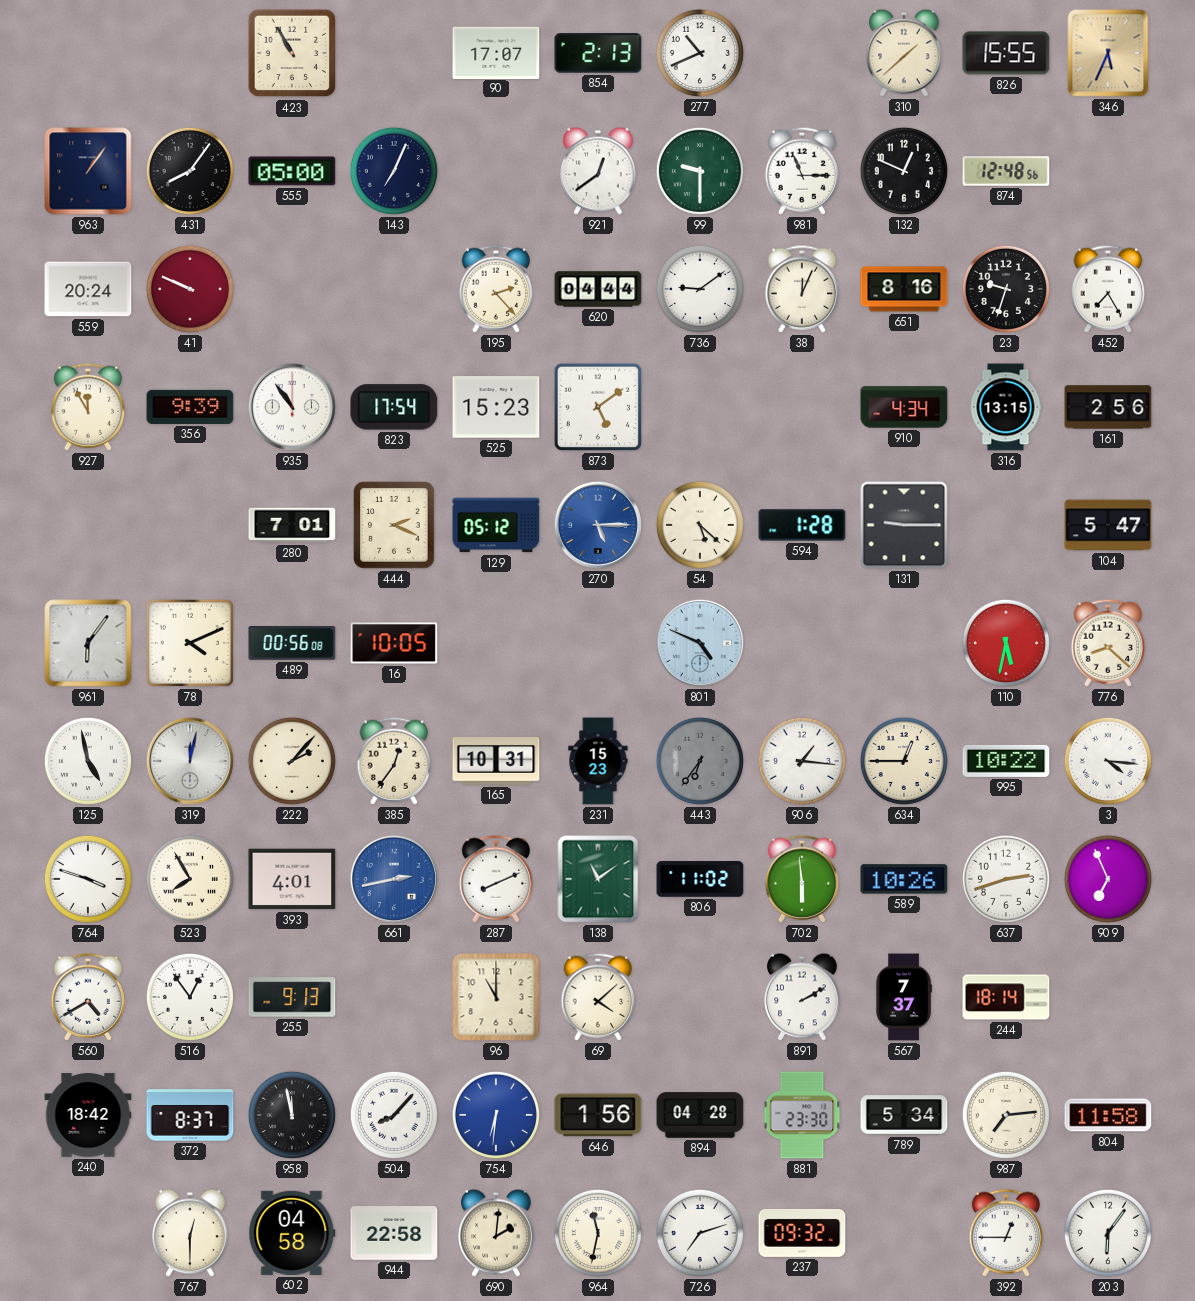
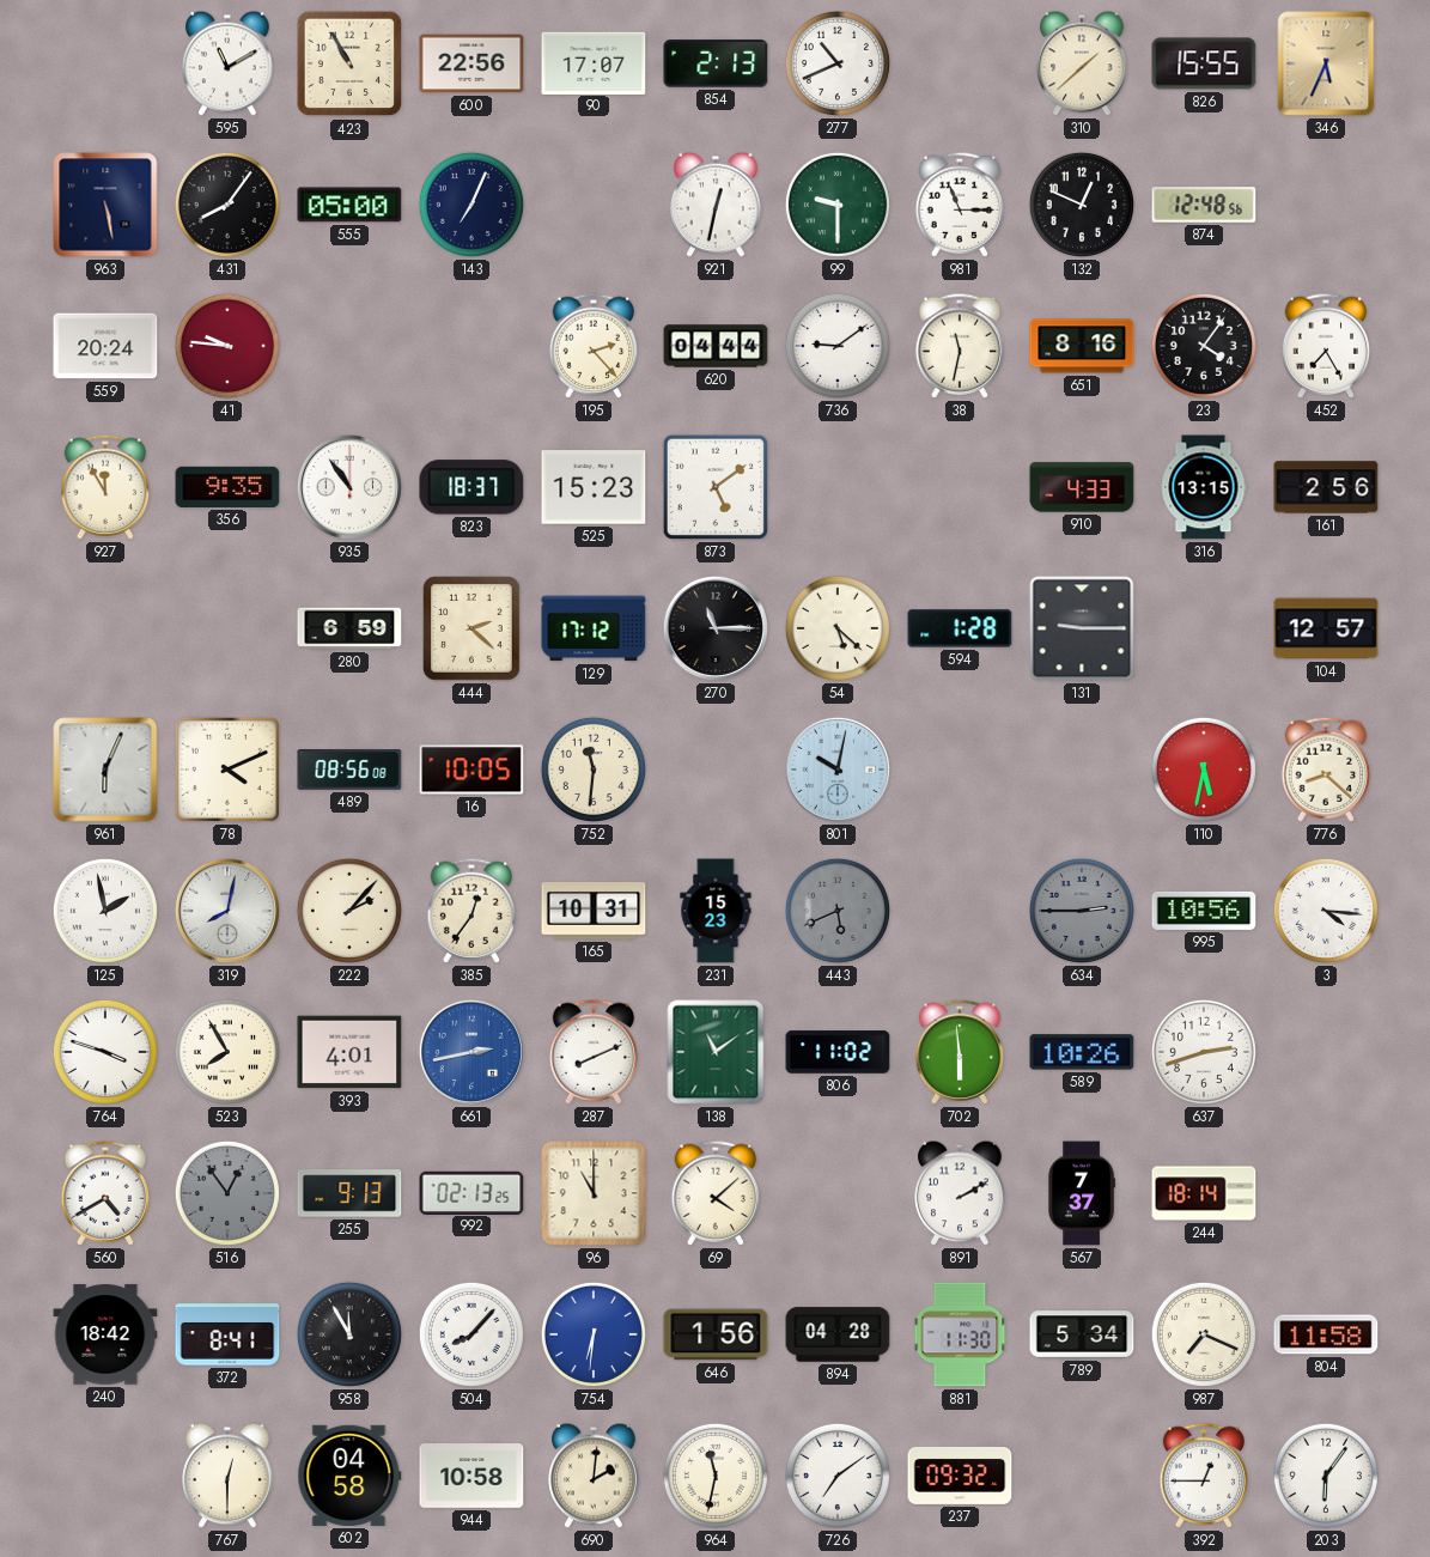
595: none -> 11:10
600: none -> 22:56
963: 1:06 -> 5:28
921: 12:39 -> 12:32
41: 9:49 -> 9:46
38: 12:04 -> 11:32
23: 9:33 -> 4:06
356: 9:39 -> 9:35
823: 17:54 -> 18:37
910: 4:34 -> 4:33
280: 7:01 -> 6:59
444: 2:19 -> 2:22
129: 05:12 -> 17:12
270: 5:15 -> 11:15
270 dial: blue -> black
104: 5:47 -> 12:57
961: 6:06 -> 6:04
489: 00:56 -> 08:56
752: none -> 11:31
801: 4:49 -> 10:02
125: 4:58 -> 1:58
319: 12:02 -> 8:02
443: 6:36 -> 5:41
906: 1:16 -> none
634: 12:45 -> 2:45
634 dial: cream -> grey
995: 10:22 -> 10:56
909: 6:56 -> none
516 dial: white -> grey
992: none -> 02:13
372: 8:37 -> 8:41
958: 11:58 -> 11:55
881: 23:30 -> 11:30
987: 7:14 -> 7:19
944: 22:58 -> 10:58
726: 7:12 -> 7:09
